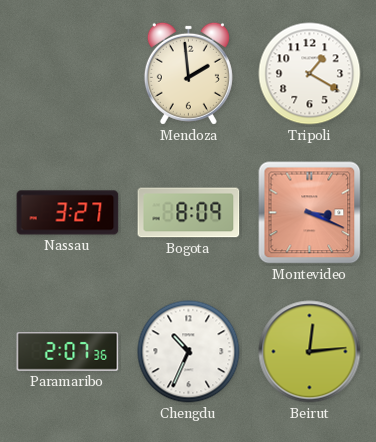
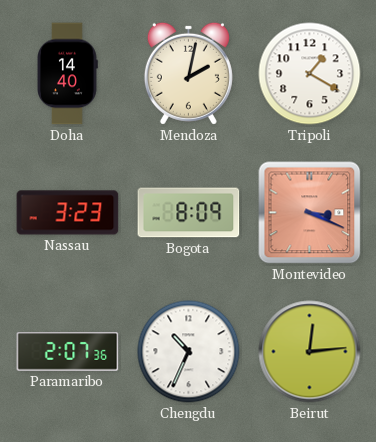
Doha: none -> 14:40
Mendoza: 1:59 -> 2:02
Nassau: 3:27 -> 3:23
